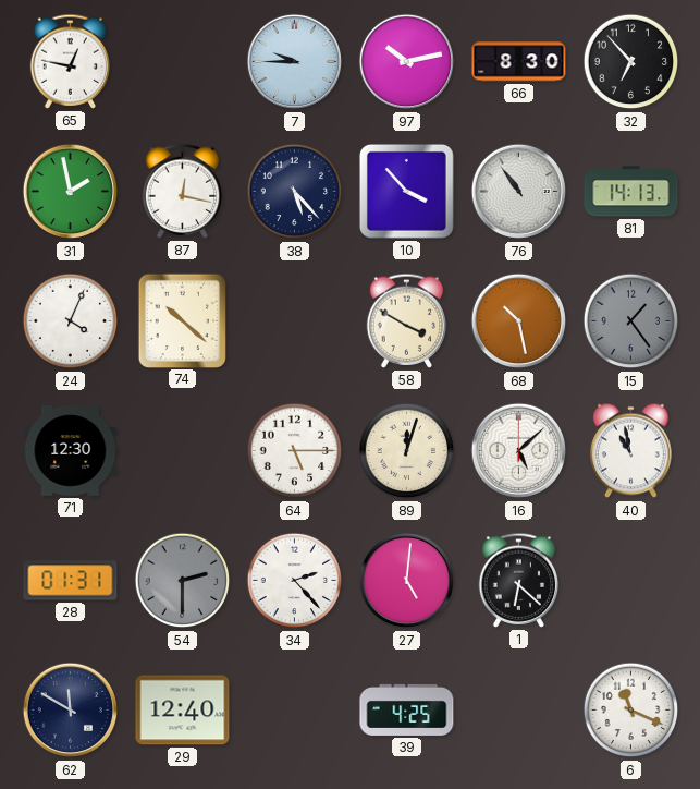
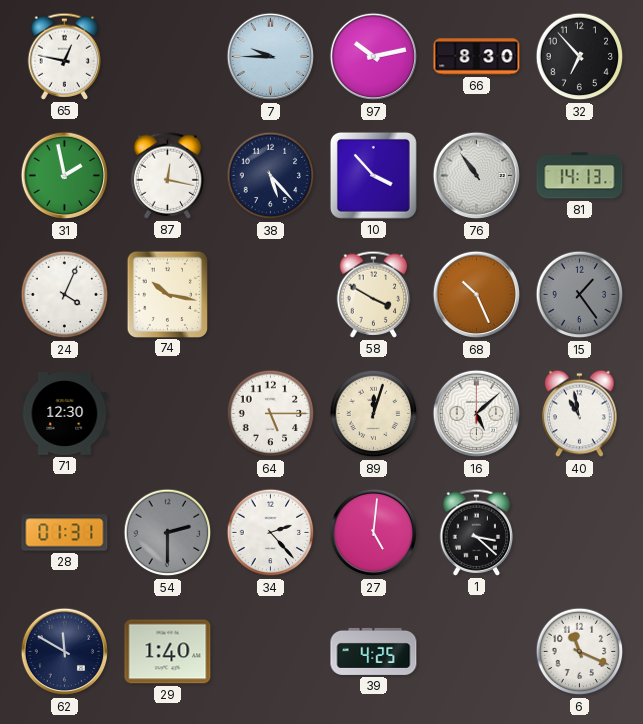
74: 10:22 -> 10:17
68: 10:28 -> 10:26
1: 6:22 -> 3:22
29: 12:40 -> 1:40
